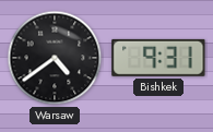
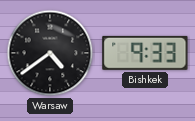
Bishkek: 9:31 -> 9:33
